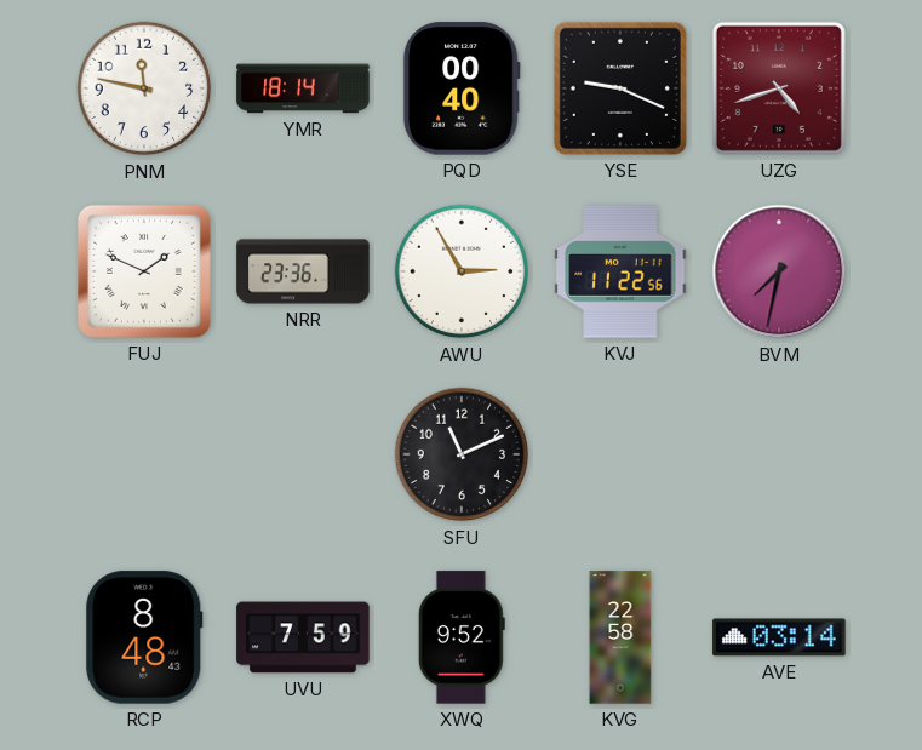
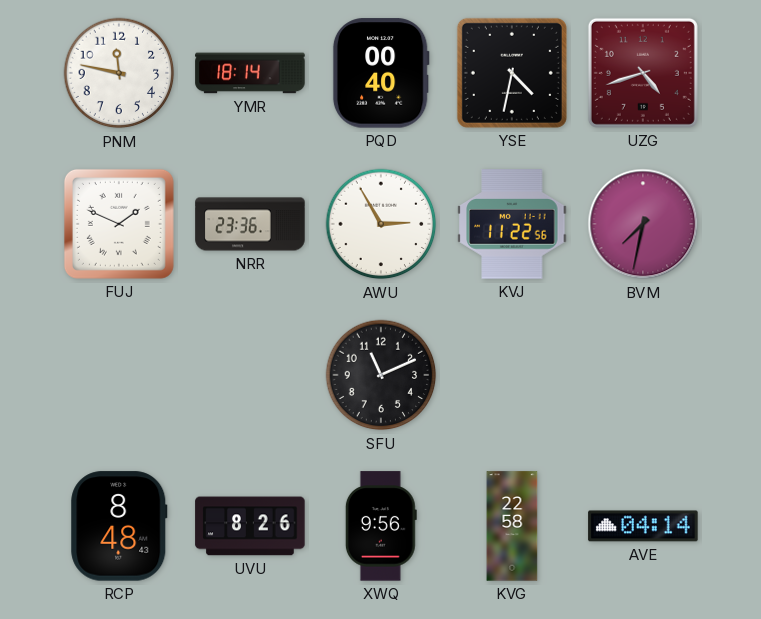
YSE: 9:19 -> 4:32
UVU: 7:59 -> 8:26
XWQ: 9:52 -> 9:56
AVE: 03:14 -> 04:14
